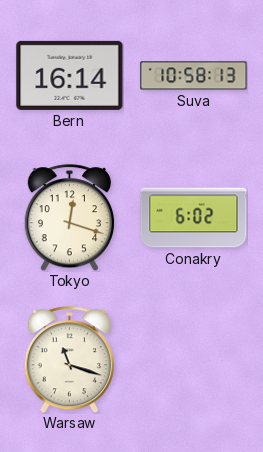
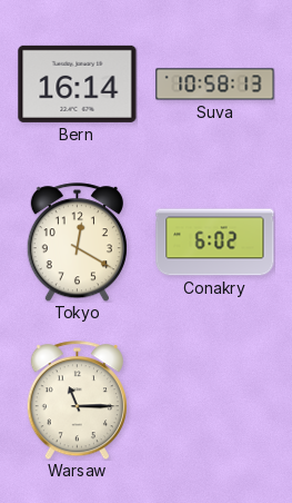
Tokyo: 12:18 -> 12:20
Warsaw: 11:18 -> 11:15
